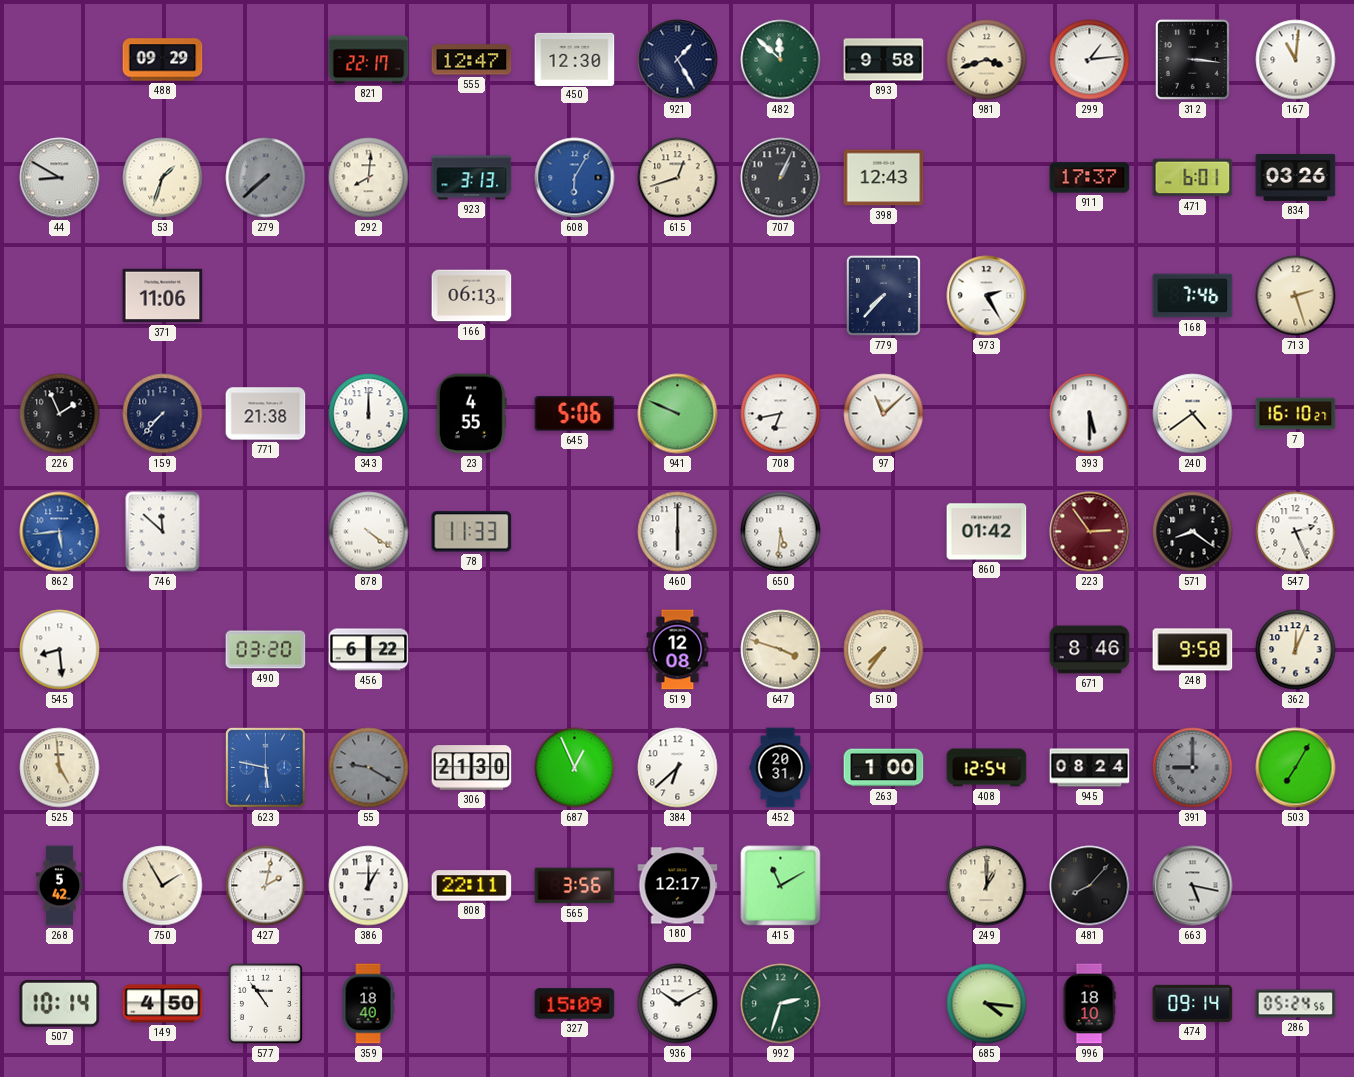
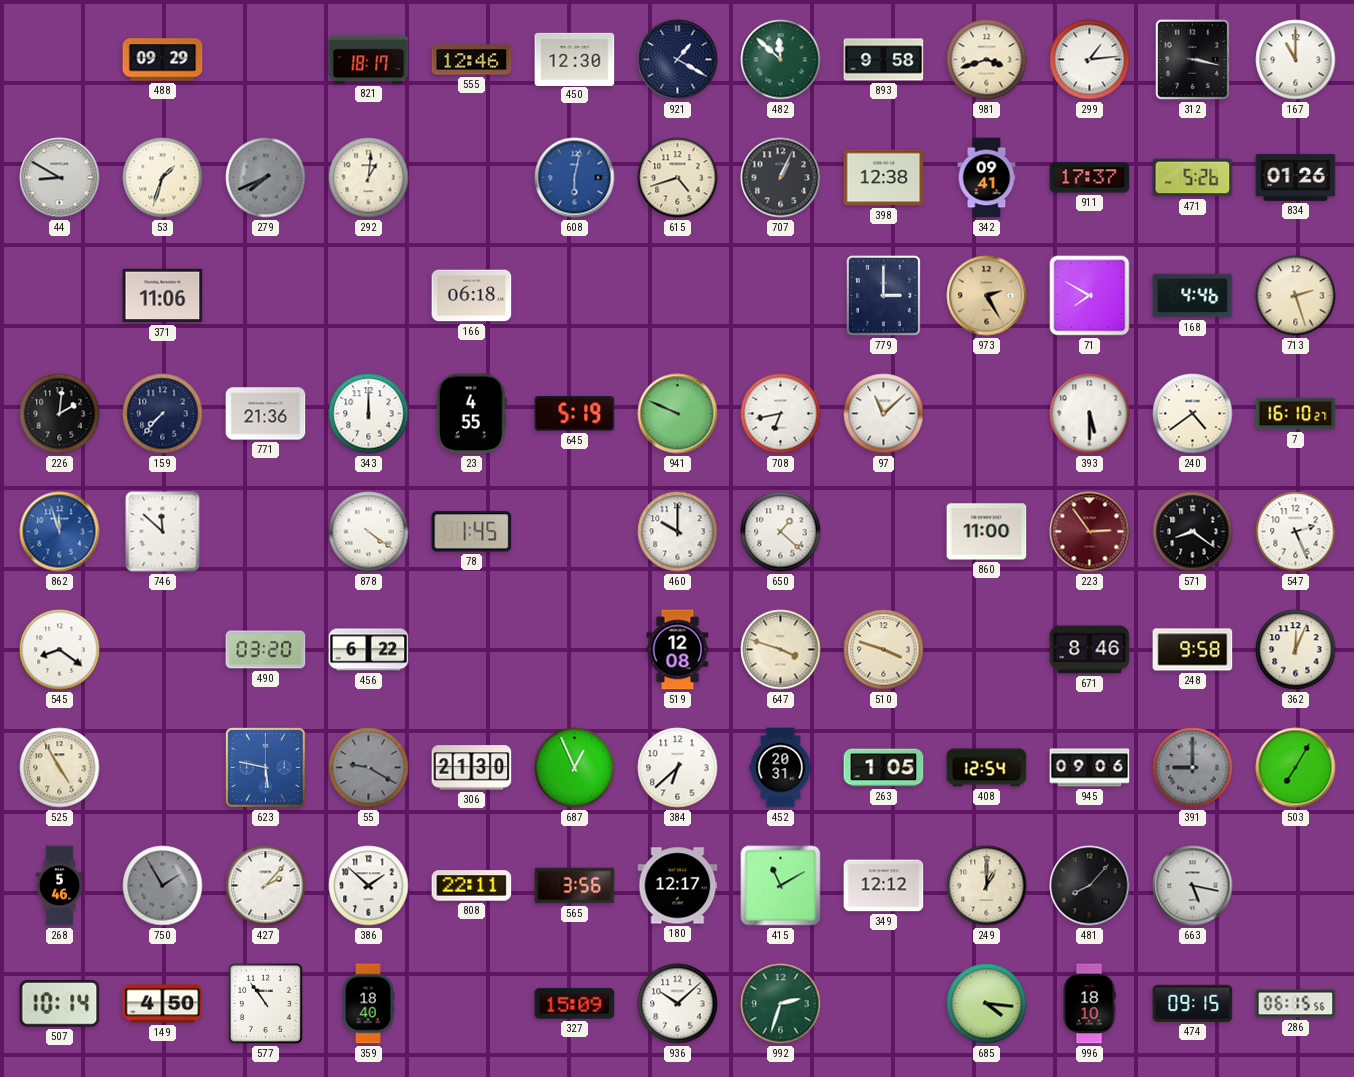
821: 22:17 -> 18:17
555: 12:47 -> 12:46
921: 1:25 -> 1:20
312: 3:16 -> 3:17
167: 11:01 -> 11:00
279: 7:38 -> 7:41
292: 8:01 -> 1:01
923: 3:13 -> none
608: 6:05 -> 6:02
615: 12:42 -> 4:42
398: 12:43 -> 12:38
342: none -> 09:41
471: 6:01 -> 5:26
834: 03:26 -> 01:26
166: 06:13 -> 06:18
779: 7:37 -> 3:00
973 dial: white -> champagne
71: none -> 7:50
168: 7:46 -> 4:46
226: 1:56 -> 2:01
771: 21:38 -> 21:36
645: 5:06 -> 5:19
862: 5:44 -> 11:57
78: 11:33 -> 1:45
460: 6:00 -> 10:00
650: 5:31 -> 1:22
860: 01:42 -> 11:00
545: 8:29 -> 8:21
510: 7:36 -> 3:48
525: 4:59 -> 4:55
263: 1:00 -> 1:05
945: 08:24 -> 09:06
268: 5:42 -> 5:46
750 dial: cream -> grey
427: 2:02 -> 2:07
386: 1:00 -> 1:52
349: none -> 12:12
936: 10:10 -> 10:08
474: 09:14 -> 09:15
286: 05:24 -> 06:15
